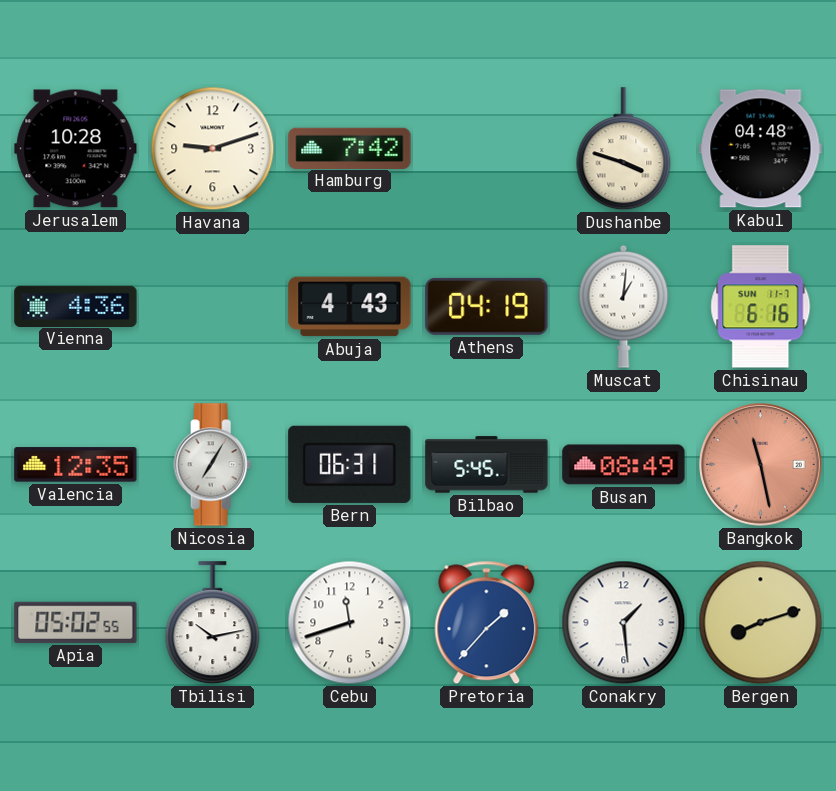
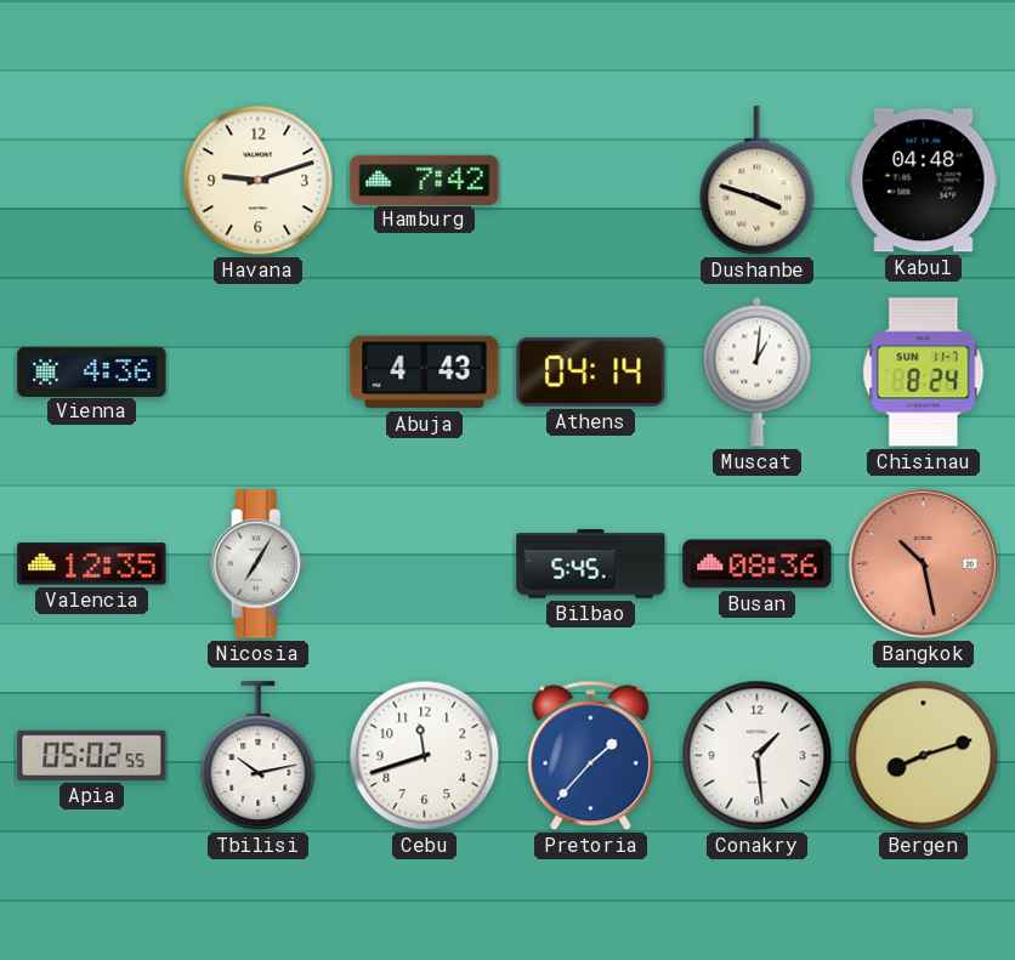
Jerusalem: 10:28 -> none
Athens: 04:19 -> 04:14
Chisinau: 6:16 -> 8:24
Bern: 06:31 -> none
Busan: 08:49 -> 08:36
Bangkok: 11:28 -> 10:28
